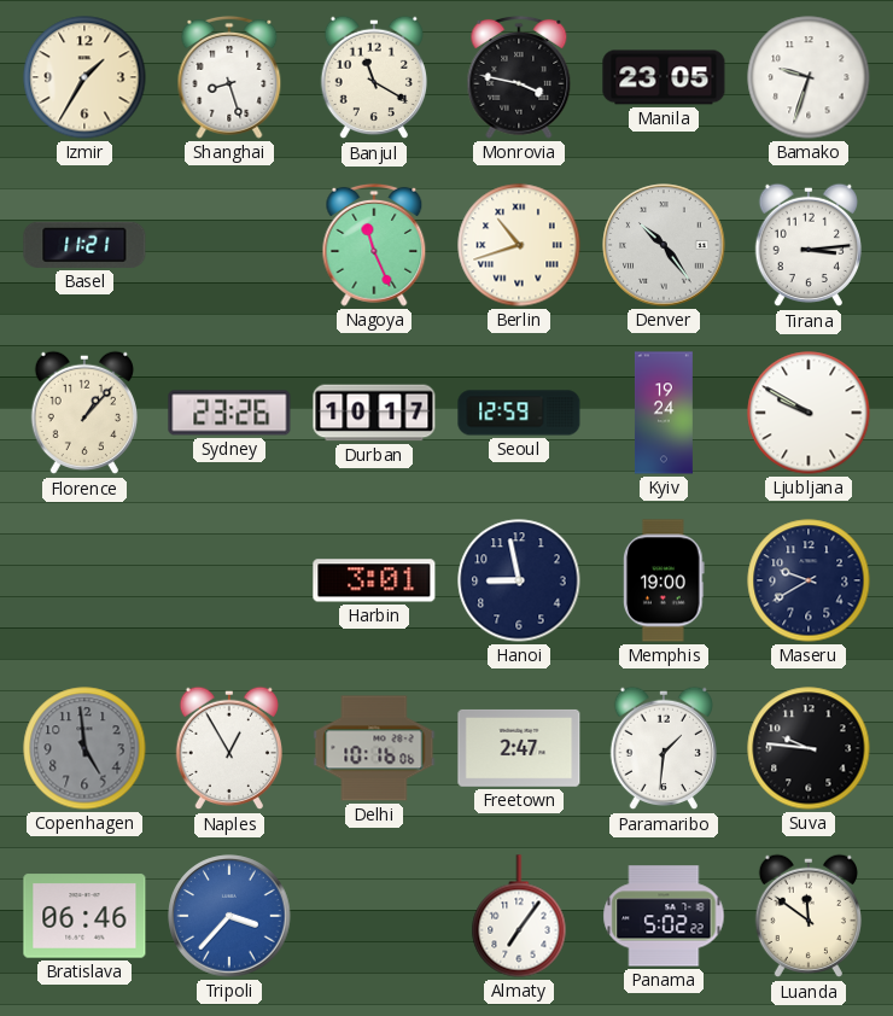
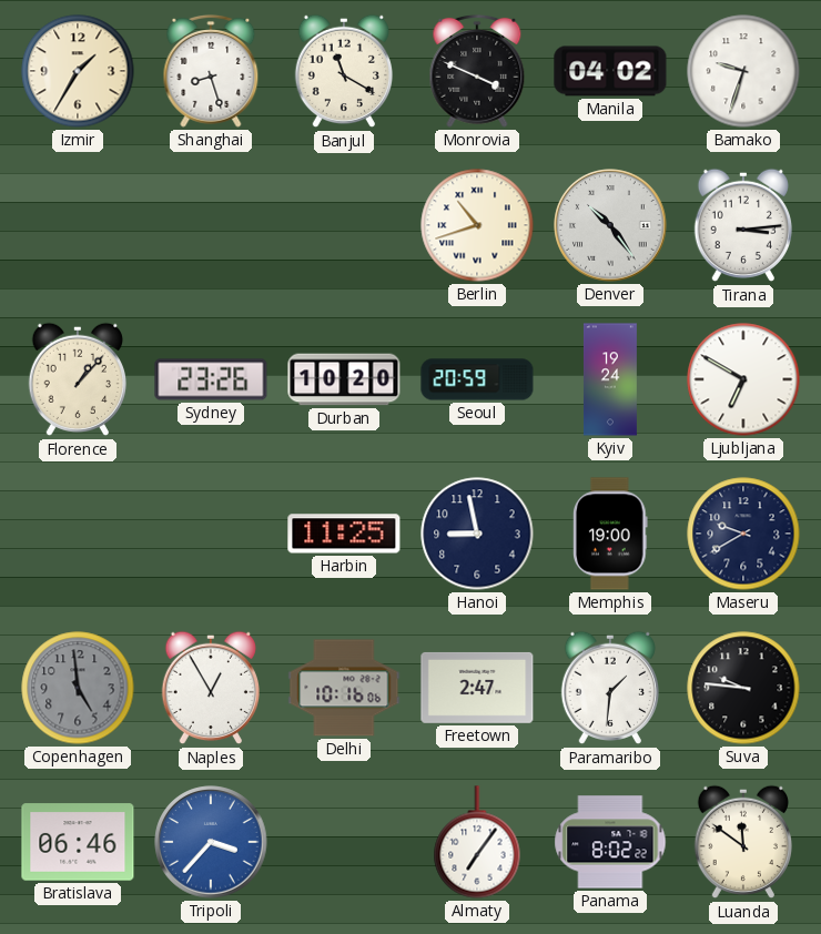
Monrovia: 3:47 -> 3:49
Manila: 23:05 -> 04:02
Basel: 11:21 -> none
Nagoya: 11:26 -> none
Durban: 10:17 -> 10:20
Seoul: 12:59 -> 20:59
Ljubljana: 9:50 -> 6:50
Harbin: 3:01 -> 11:25
Panama: 5:02 -> 8:02
